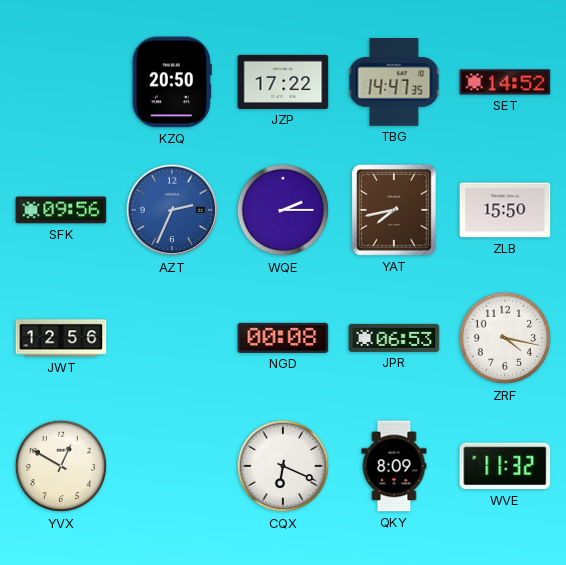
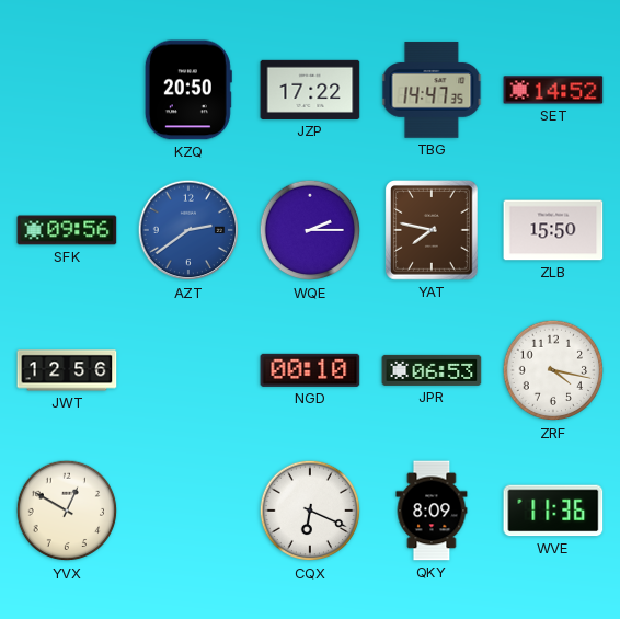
AZT: 2:34 -> 2:39
YAT: 7:43 -> 7:47
NGD: 00:08 -> 00:10
WVE: 11:32 -> 11:36
